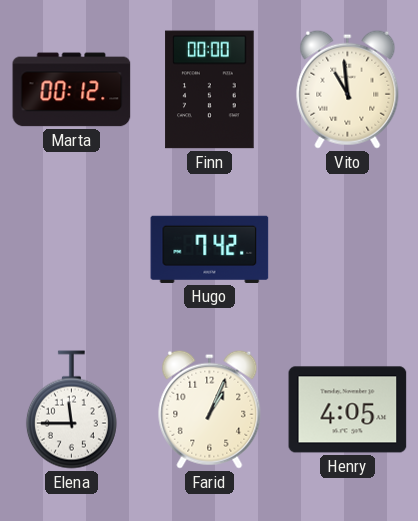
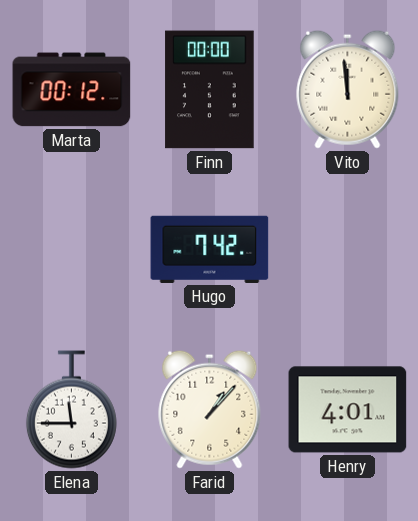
Vito: 10:59 -> 11:59
Farid: 1:04 -> 1:07
Henry: 4:05 -> 4:01
